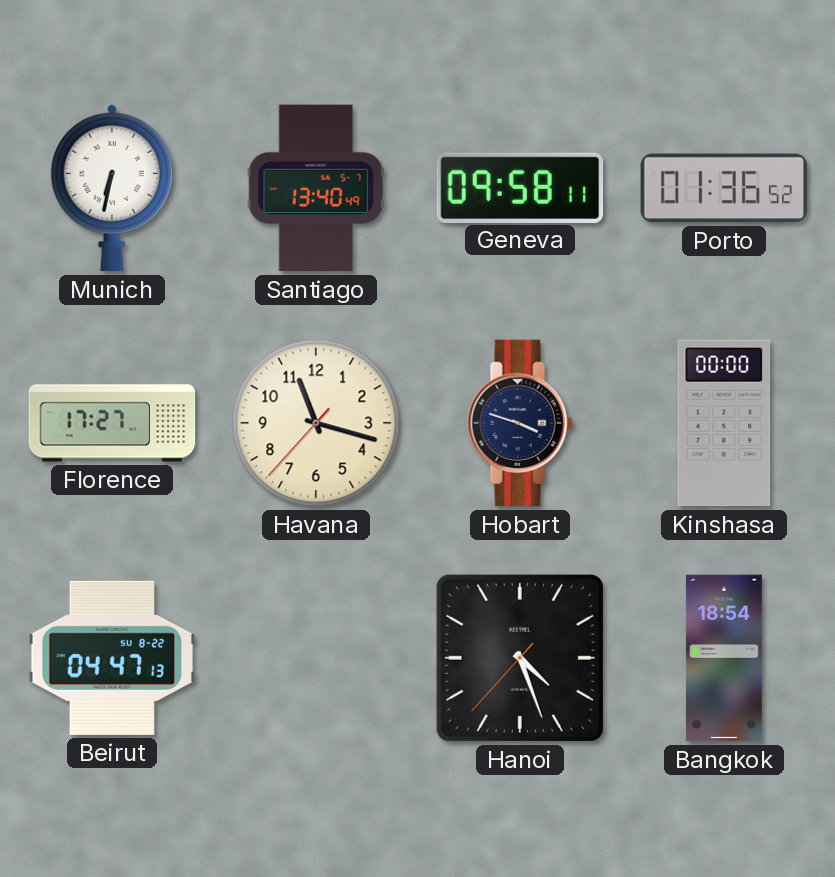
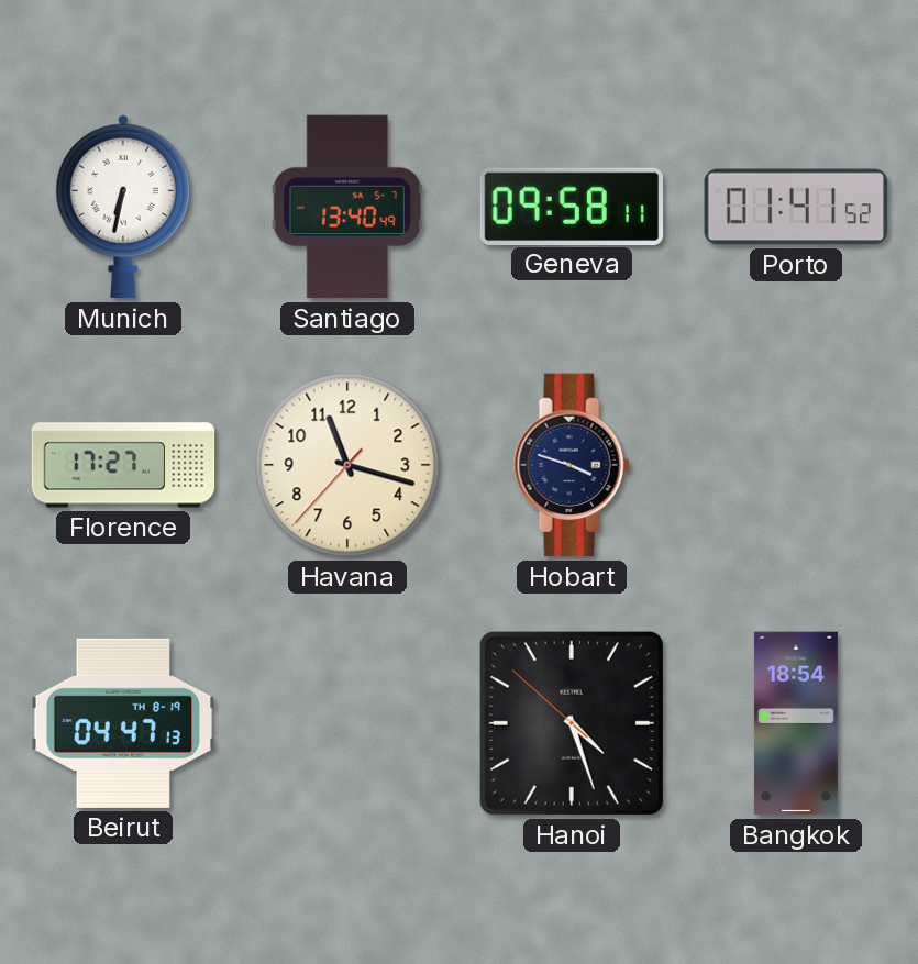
Porto: 01:36 -> 01:41
Kinshasa: 00:00 -> none
Beirut date: SU 8-22 -> TH 8-19
Hanoi: 4:26:37 -> 4:26:52
